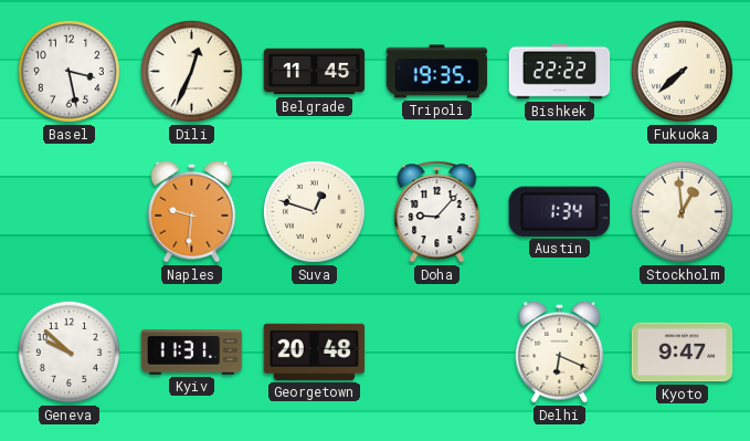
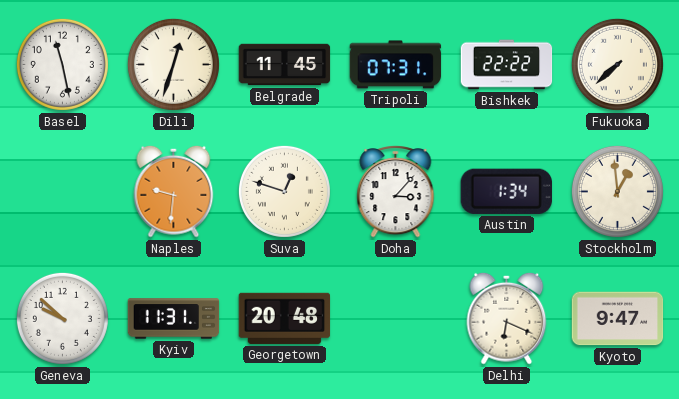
Basel: 3:28 -> 11:28
Dili: 12:34 -> 12:33
Tripoli: 19:35 -> 07:31
Doha: 9:07 -> 3:07
